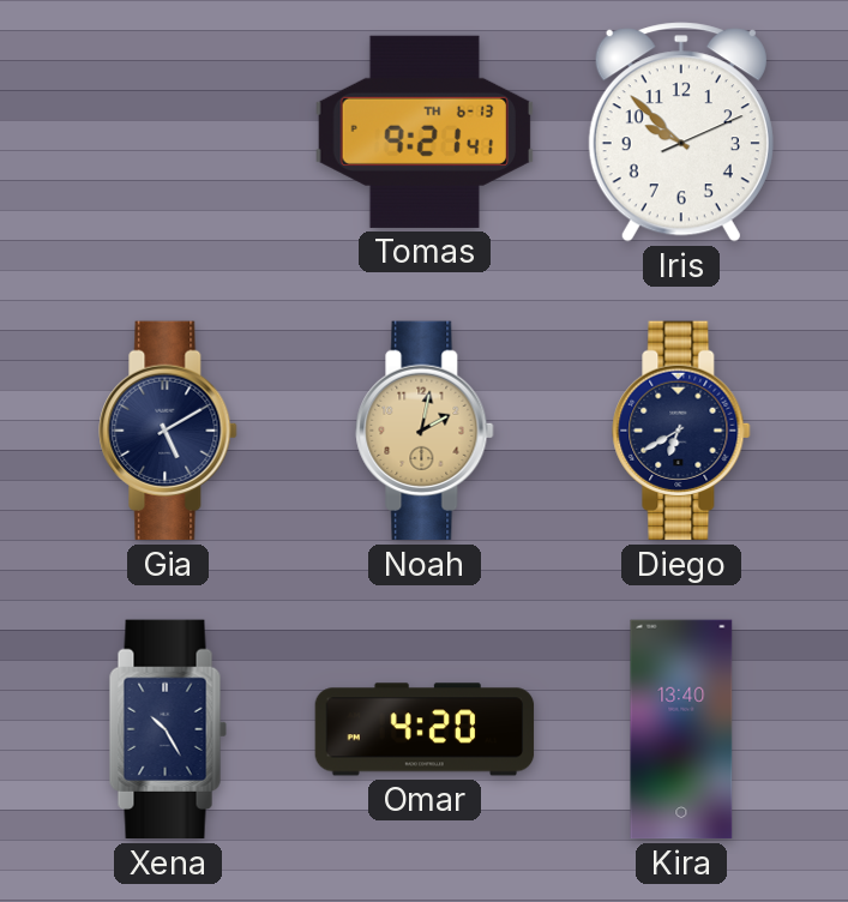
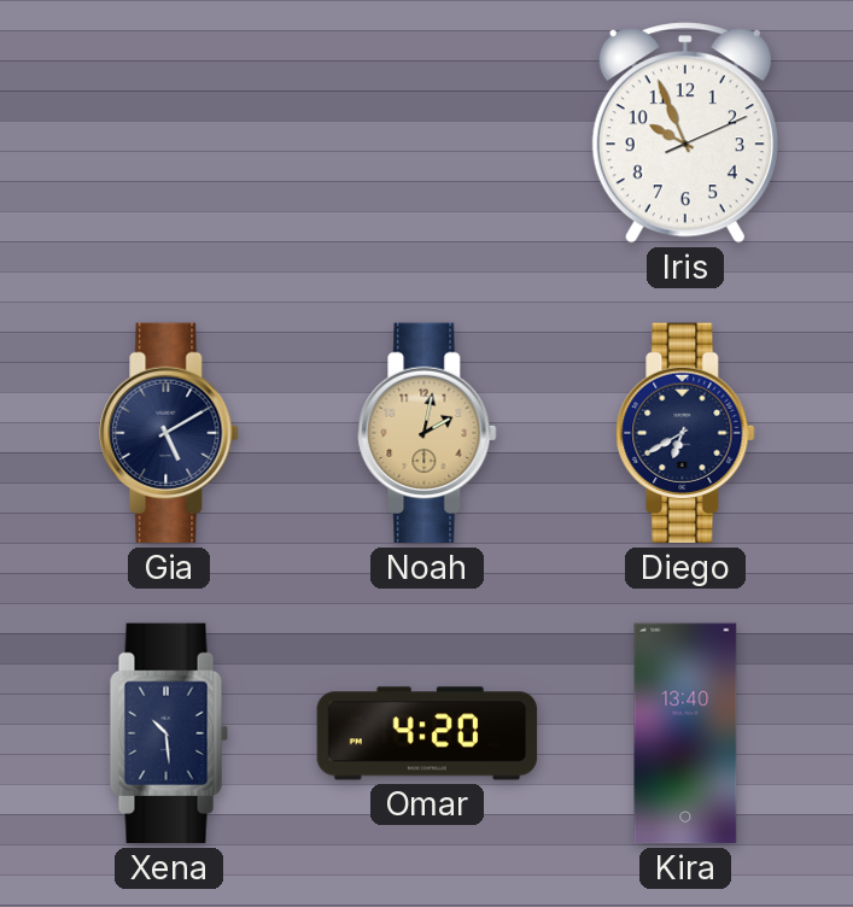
Tomas: 9:21 -> none
Iris: 9:52 -> 9:56
Xena: 10:25 -> 10:29
